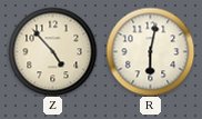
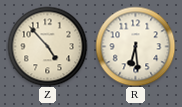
R: 6:02 -> 6:29
